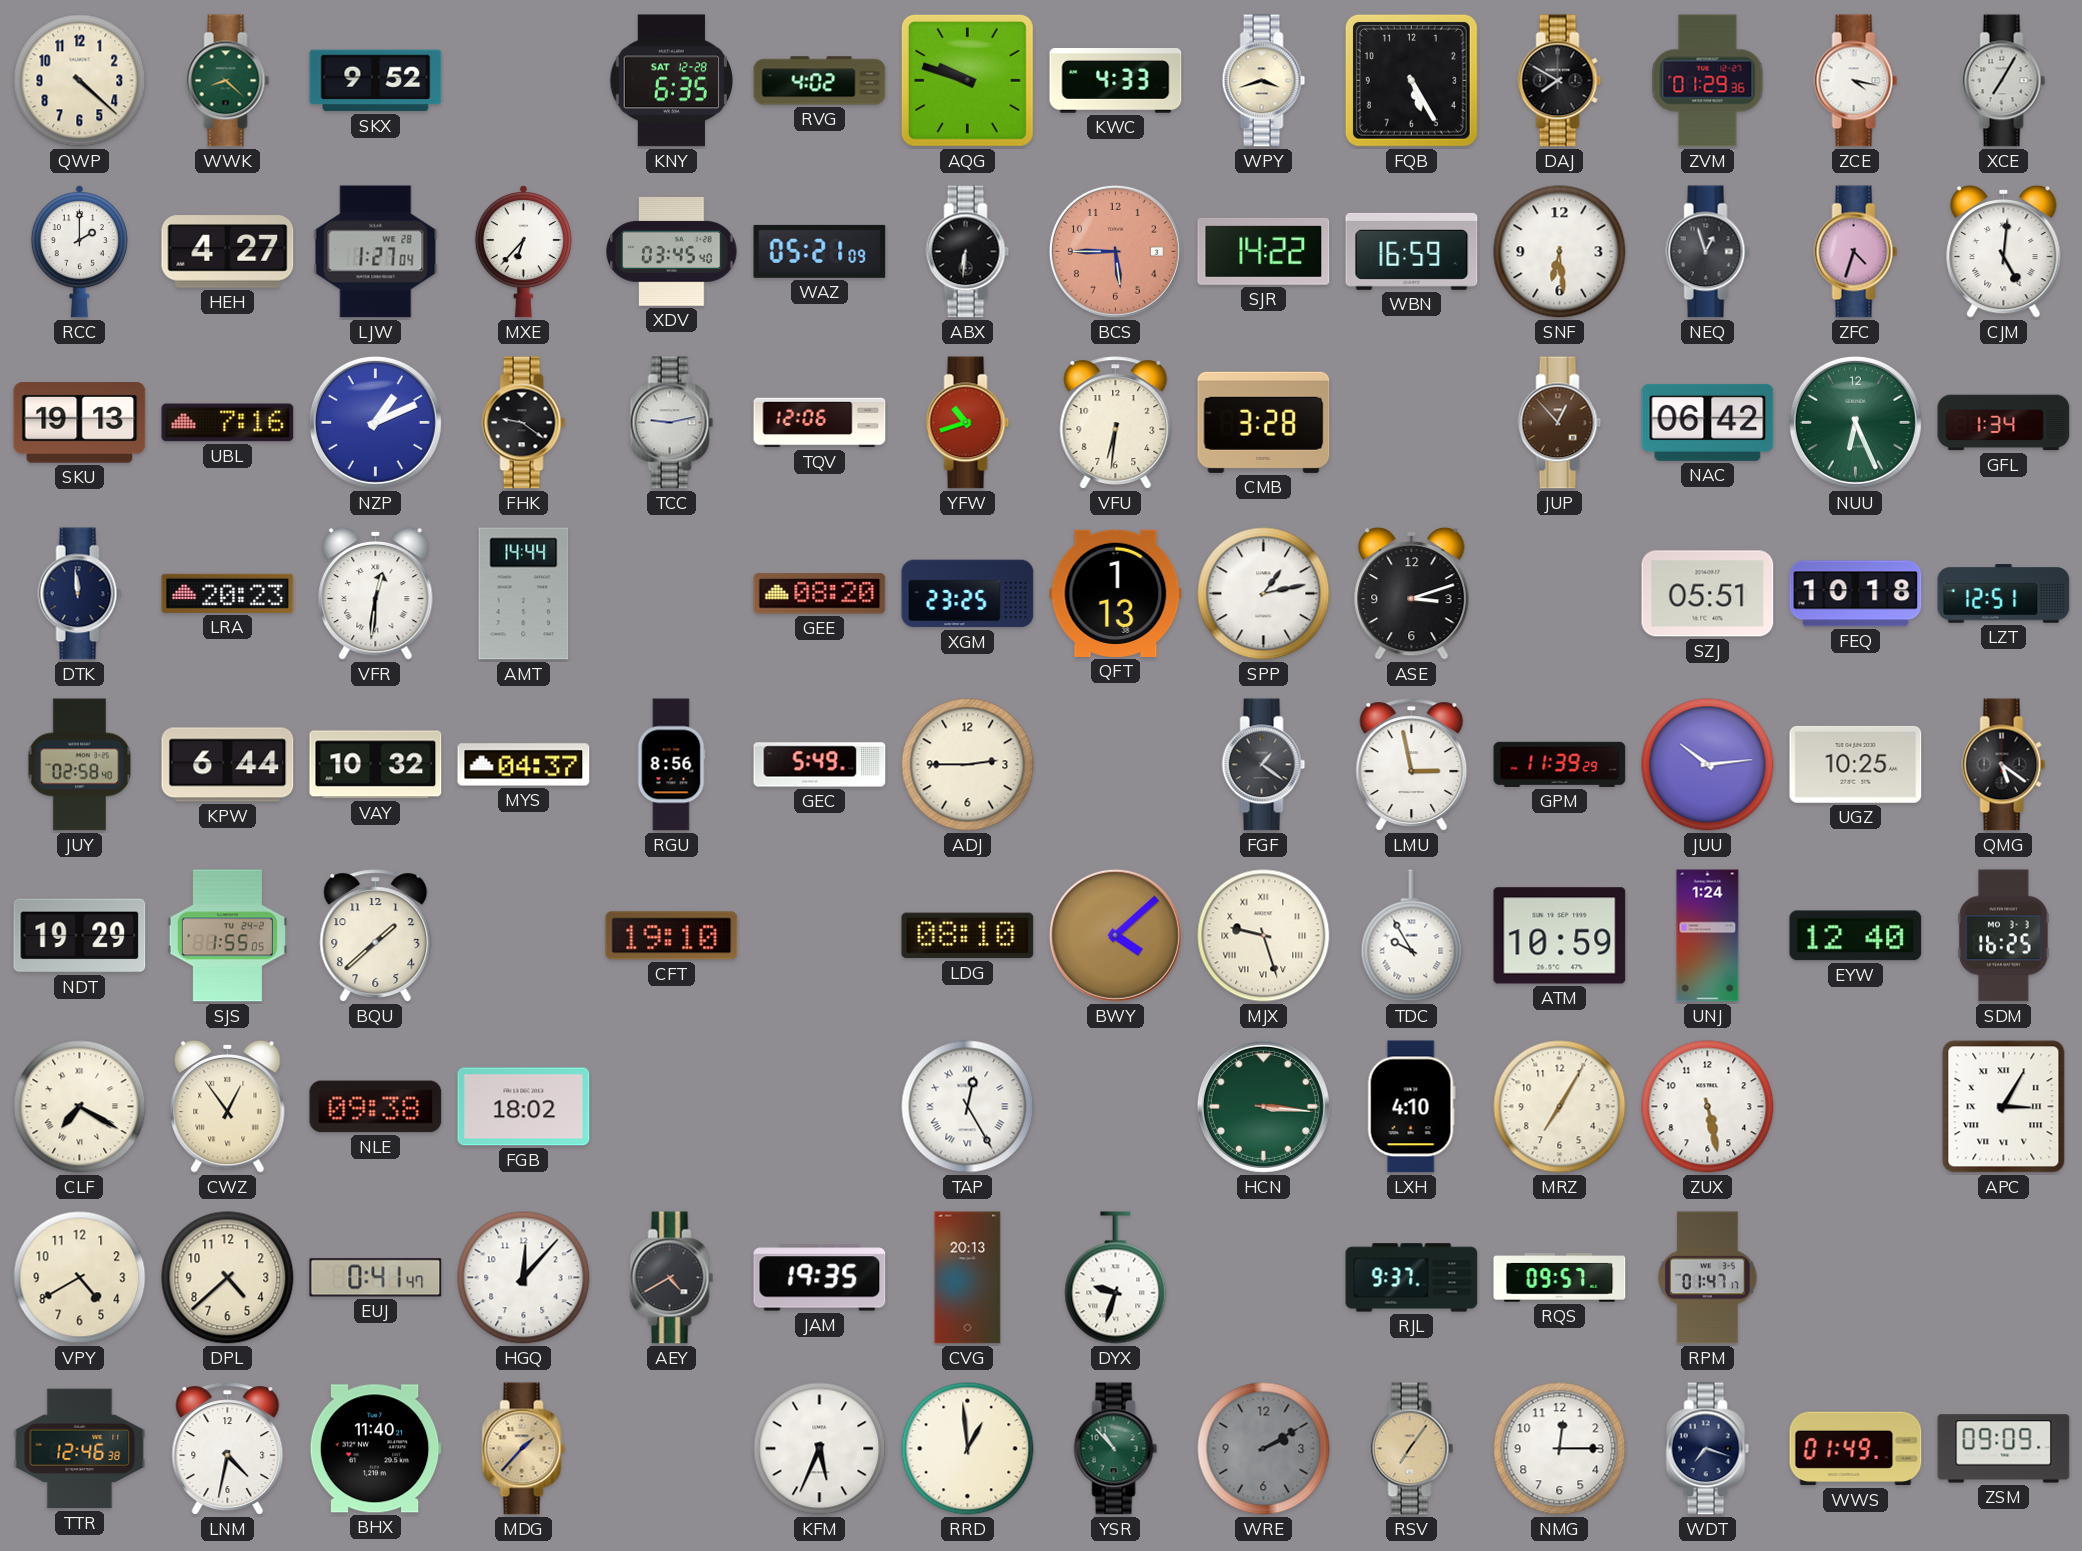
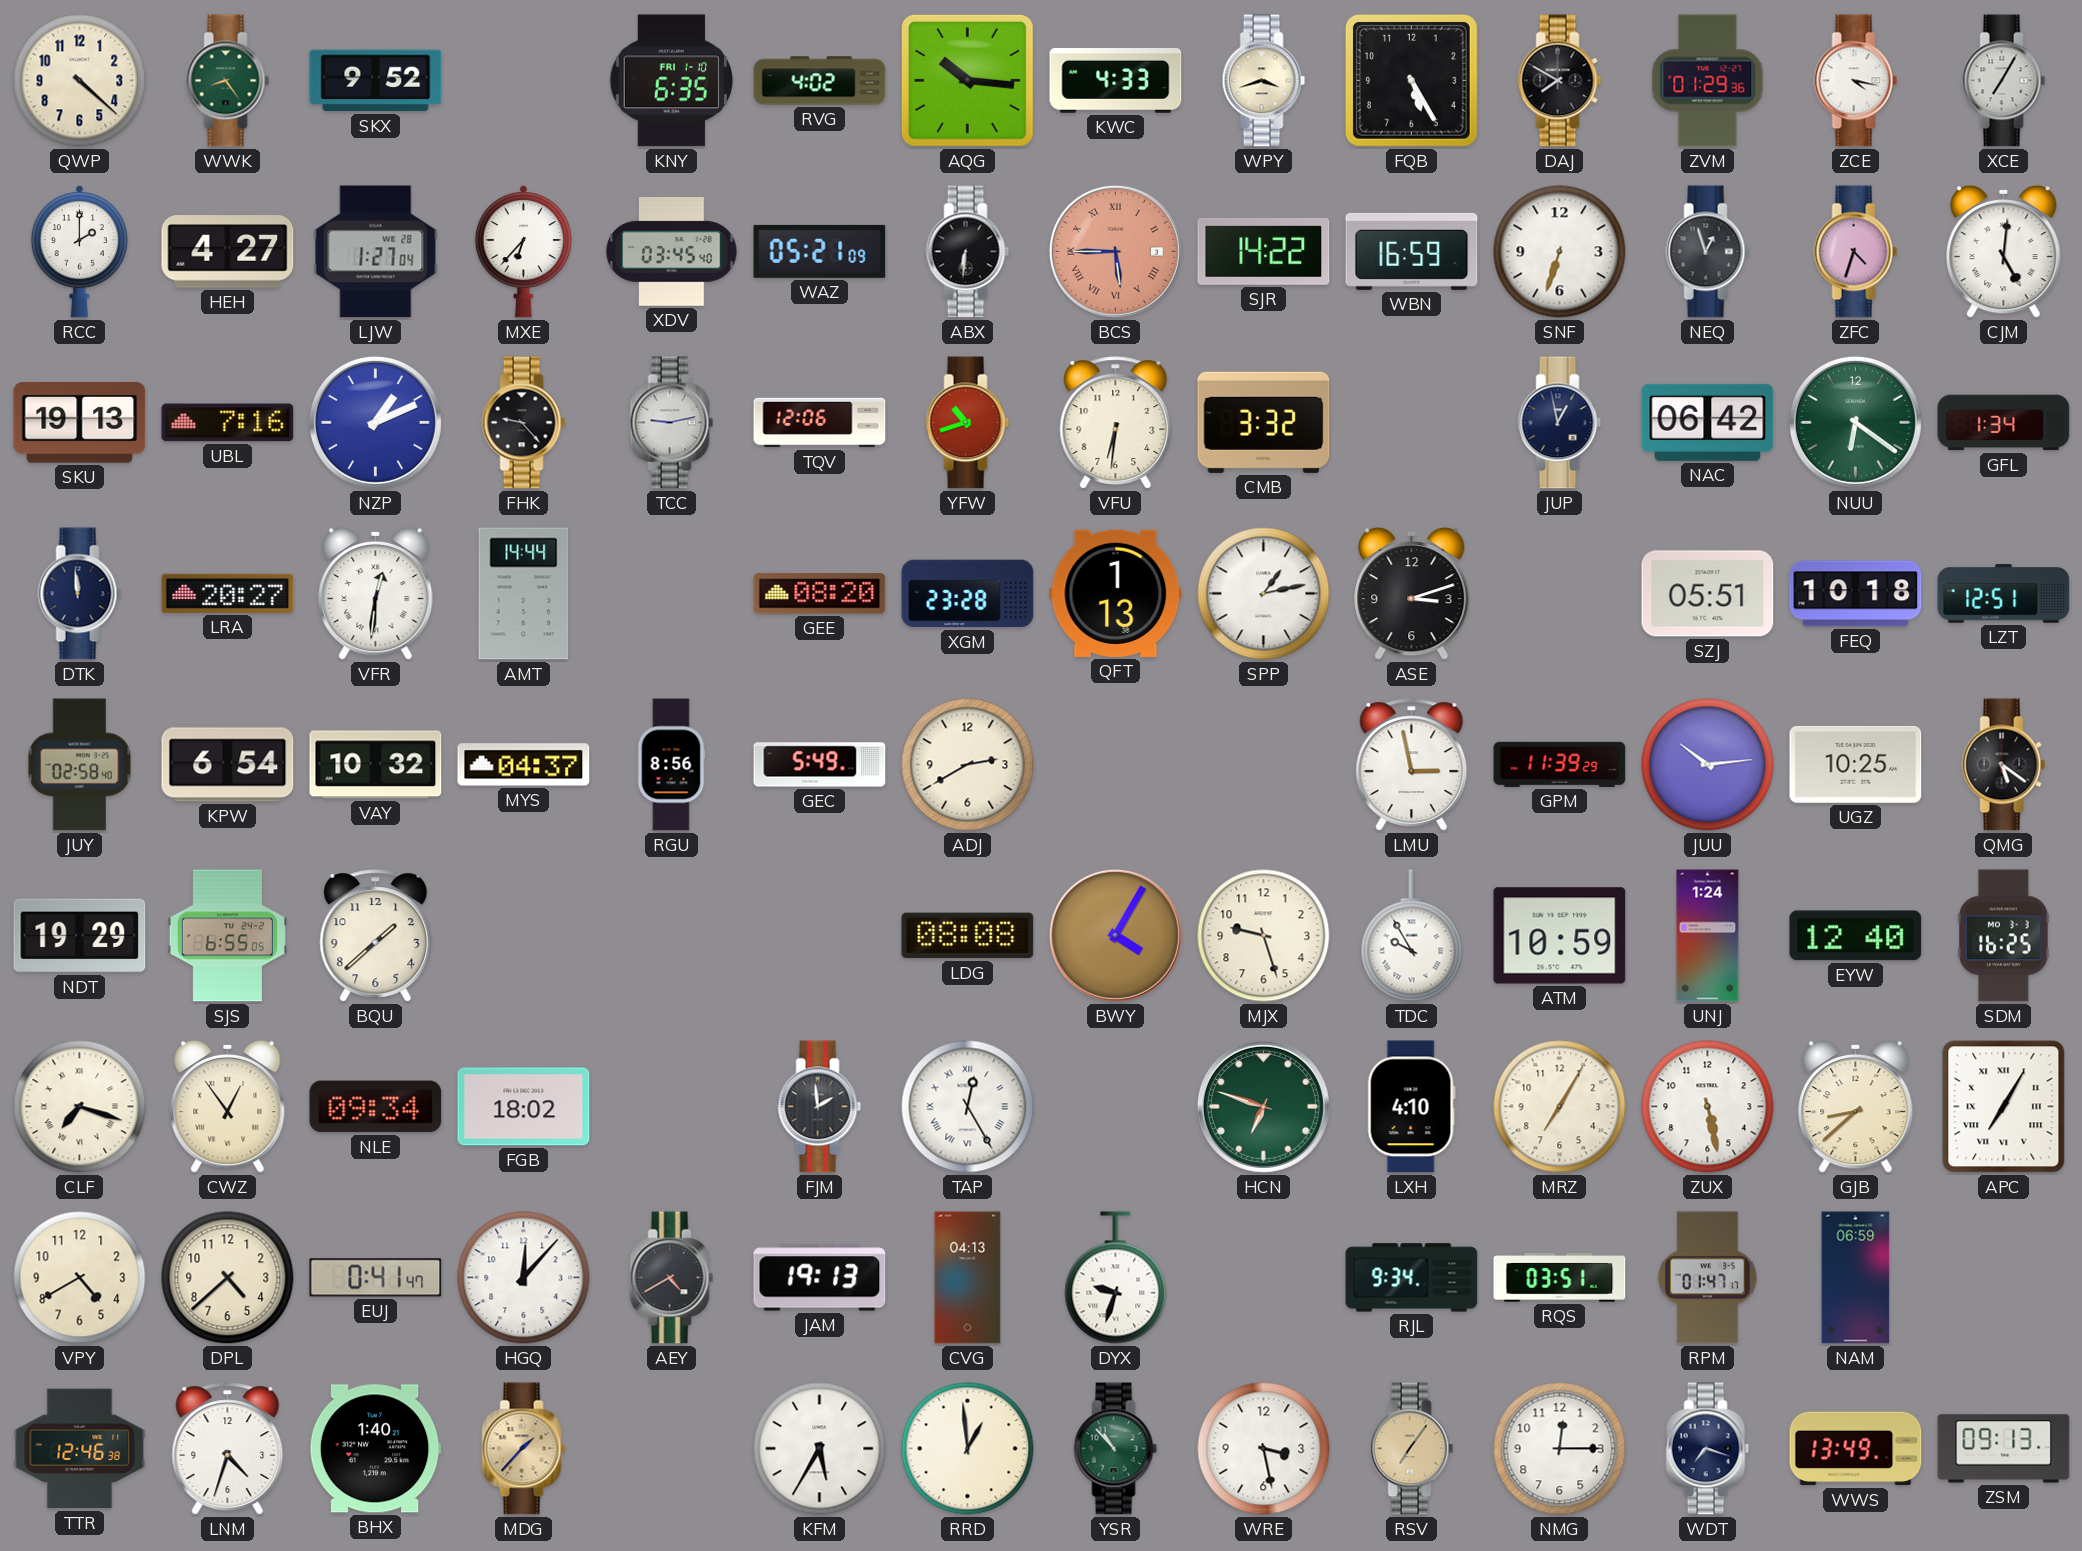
WWK: 8:22 -> 8:24
KNY date: SAT 12-28 -> FRI 1-10
AQG: 9:48 -> 10:16
BCS numerals: Arabic -> Roman
SNF: 6:29 -> 6:33
FHK: 9:21 -> 9:23
CMB: 3:28 -> 3:32
JUP: 12:53 -> 12:58
JUP dial: brown -> navy
NUU: 6:26 -> 6:21
LRA: 20:23 -> 20:27
XGM: 23:25 -> 23:28
KPW: 6:44 -> 6:54
ADJ: 2:45 -> 2:40
FGF: 1:21 -> none
SJS: 1:55 -> 6:55
CFT: 19:10 -> none
LDG: 08:10 -> 08:08
BWY: 4:08 -> 4:05
MJX numerals: Roman -> Arabic
CLF: 7:20 -> 7:18
NLE: 09:38 -> 09:34
FJM: none -> 1:59
HCN: 3:16 -> 6:48
GJB: none -> 8:38
APC: 3:05 -> 7:05
JAM: 19:35 -> 19:13
CVG: 20:13 -> 04:13
RJL: 9:37 -> 9:34
RQS: 09:57 -> 03:51
NAM: none -> 06:59
LNM: 4:32 -> 4:33
BHX: 11:40 -> 1:40
KFM: 5:34 -> 5:35
WRE: 2:10 -> 3:28
WRE dial: grey -> white
WWS: 01:49 -> 13:49
ZSM: 09:09 -> 09:13
